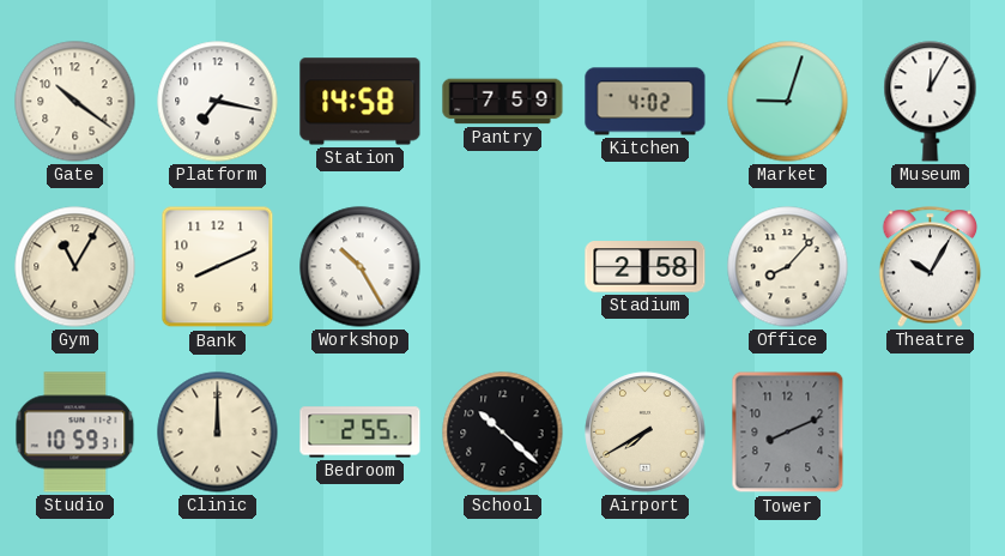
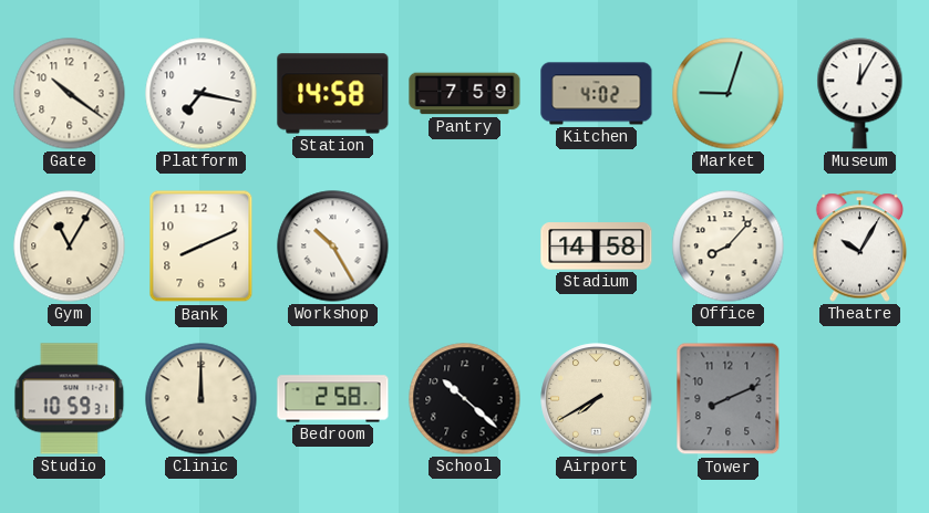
Stadium: 2:58 -> 14:58
Bedroom: 2:55 -> 2:58
